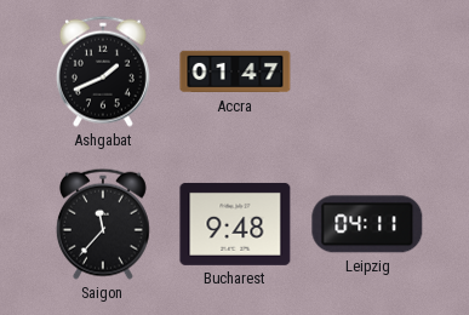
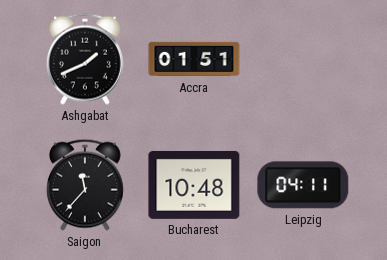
Accra: 01:47 -> 01:51
Bucharest: 9:48 -> 10:48
